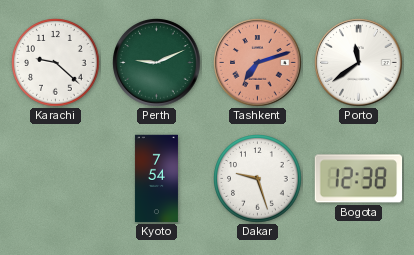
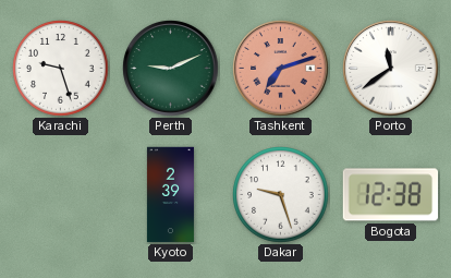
Karachi: 9:22 -> 9:27
Kyoto: 7:54 -> 2:39
